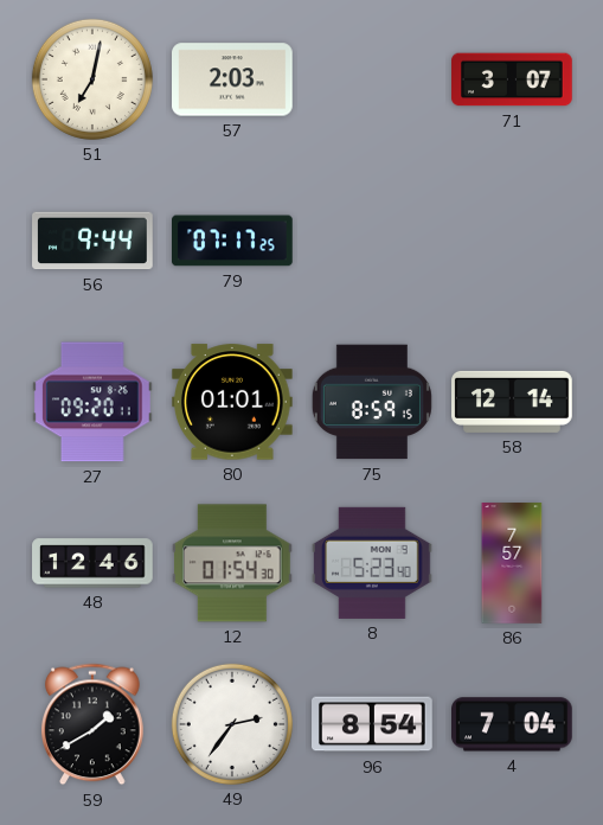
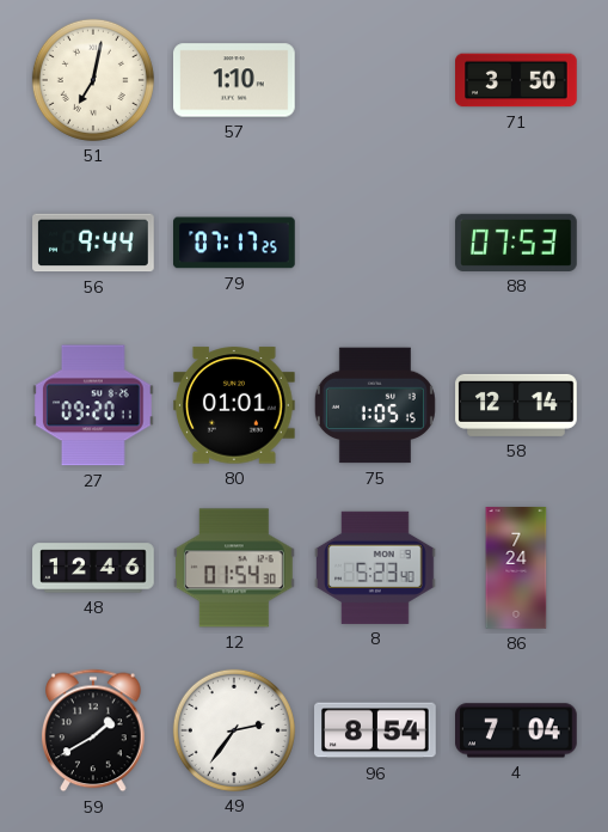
57: 2:03 -> 1:10
71: 3:07 -> 3:50
88: none -> 07:53
75: 8:59 -> 1:05
86: 7:57 -> 7:24
